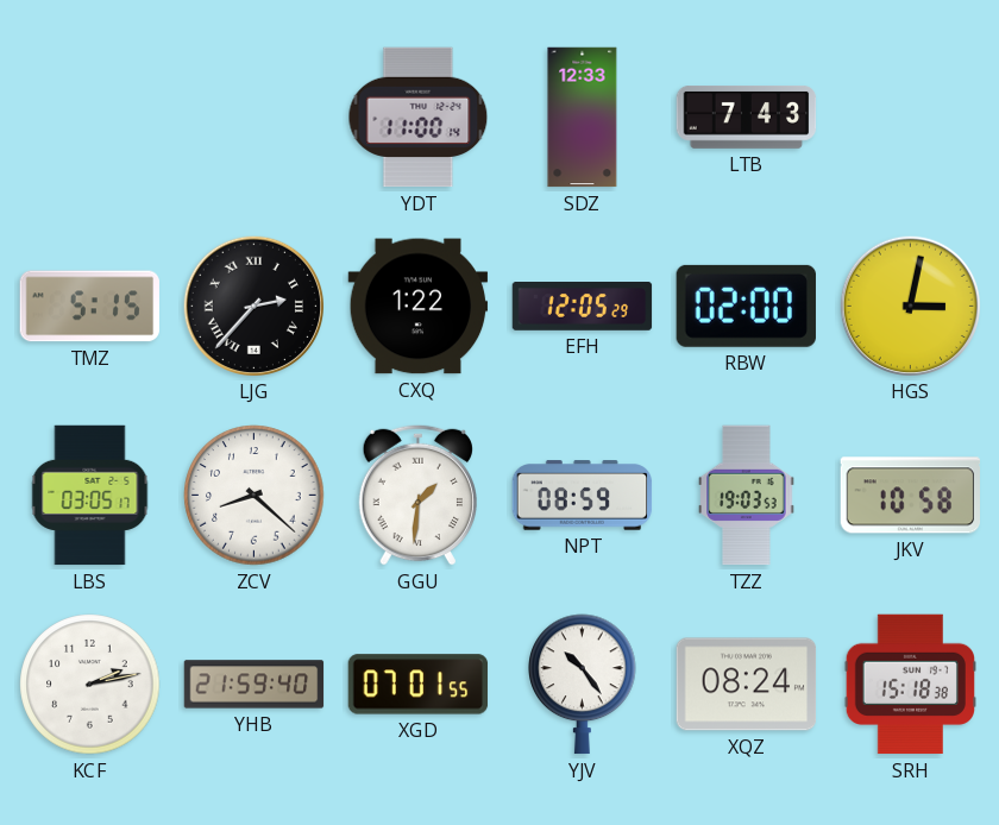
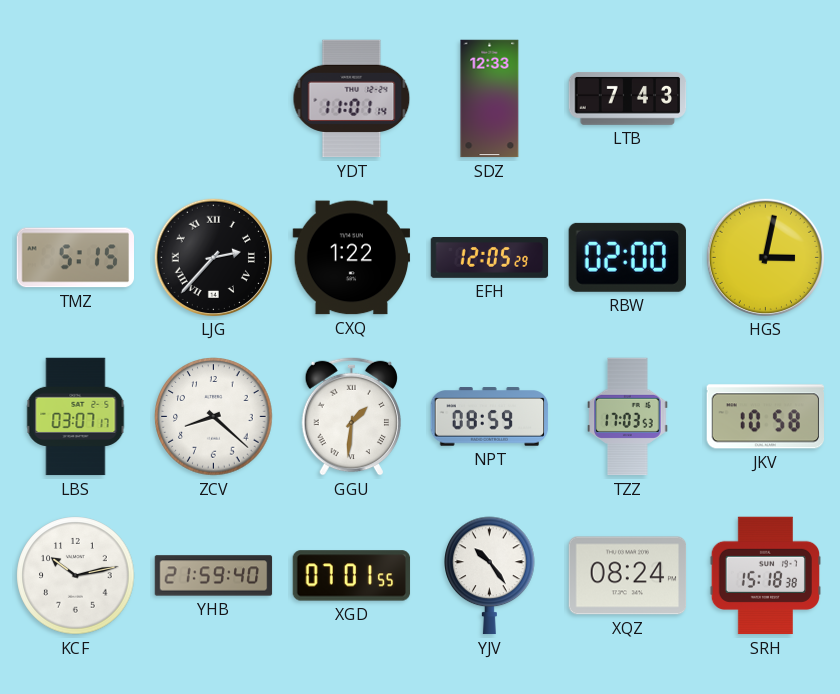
YDT: 11:00 -> 11:01
LBS: 03:05 -> 03:07
TZZ: 19:03 -> 17:03
KCF: 2:13 -> 10:13
